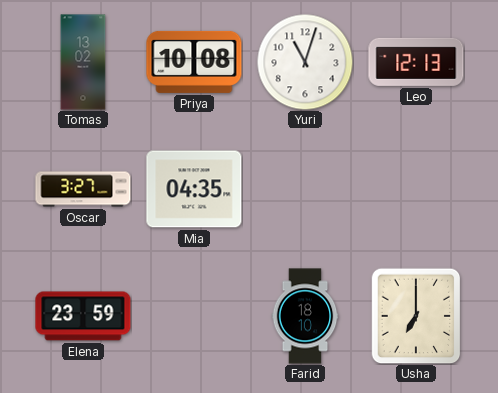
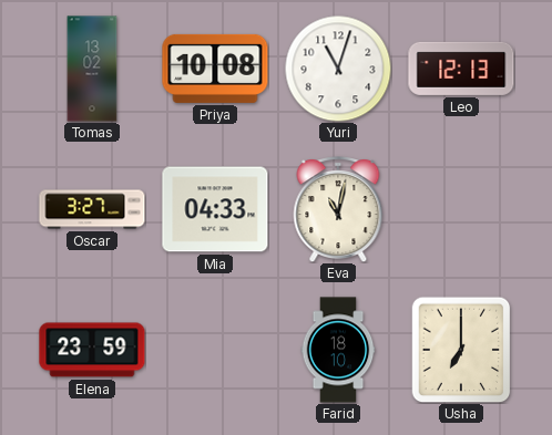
Mia: 04:35 -> 04:33
Eva: none -> 11:02
